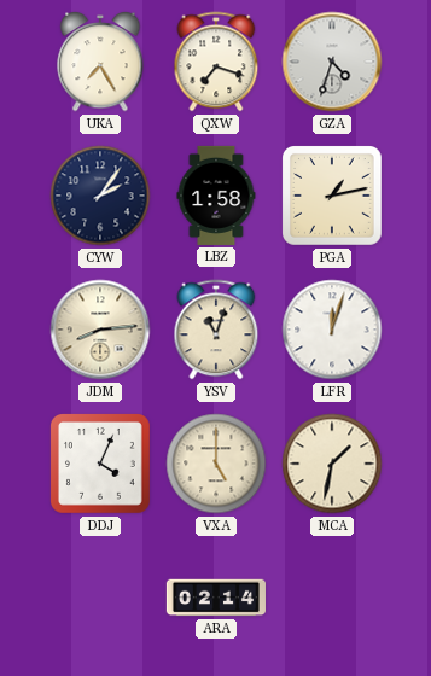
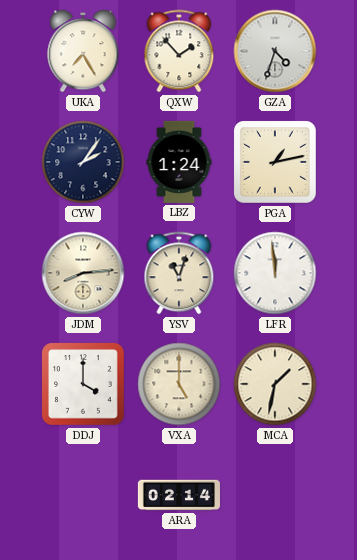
QXW: 7:18 -> 1:53
LBZ: 1:58 -> 1:24
LFR: 12:03 -> 11:59
DDJ: 4:04 -> 4:00
